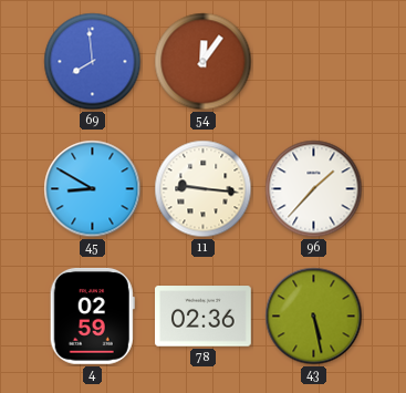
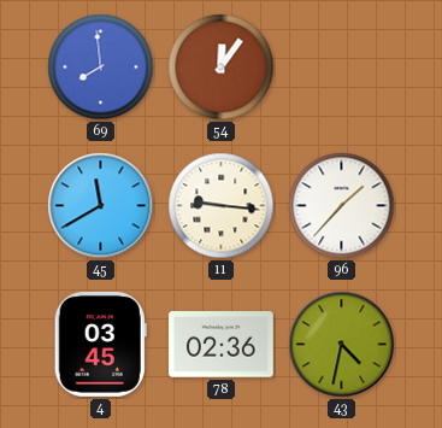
45: 8:50 -> 11:40
4: 02:59 -> 03:45
43: 5:28 -> 4:32
